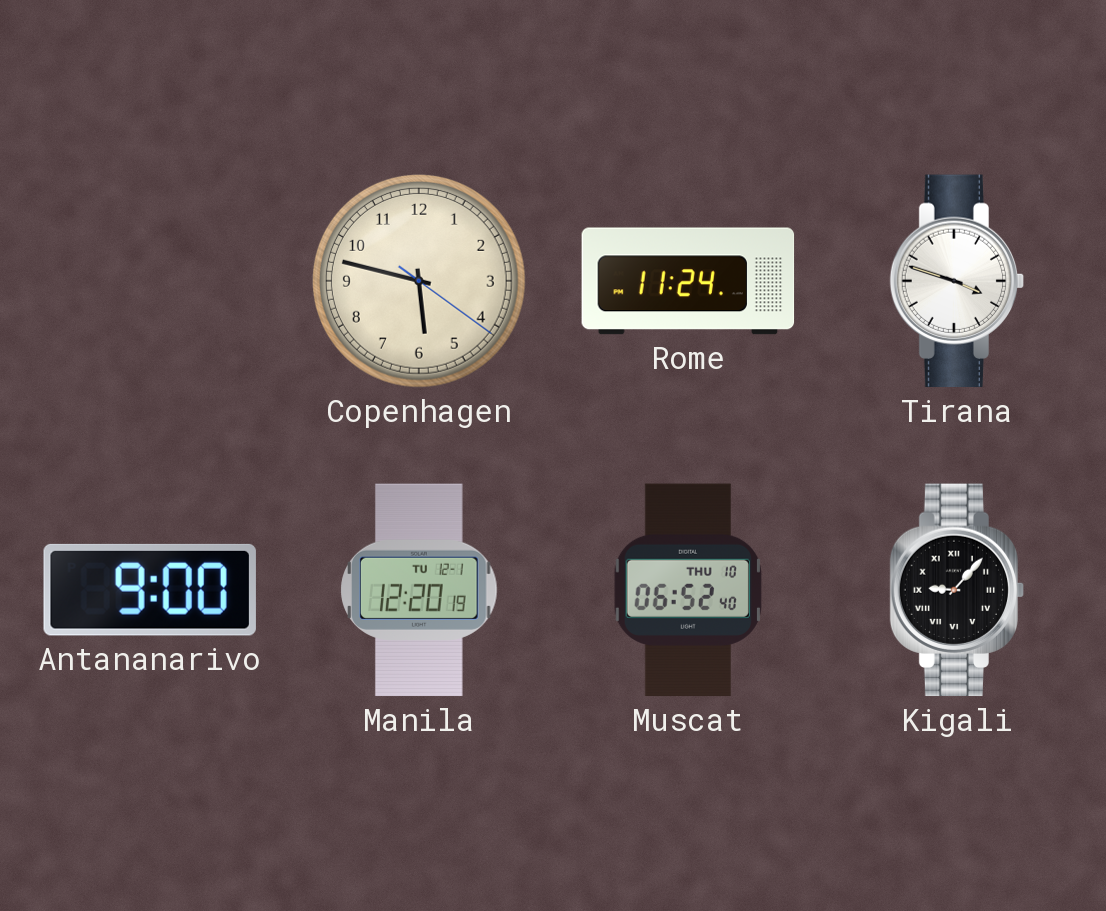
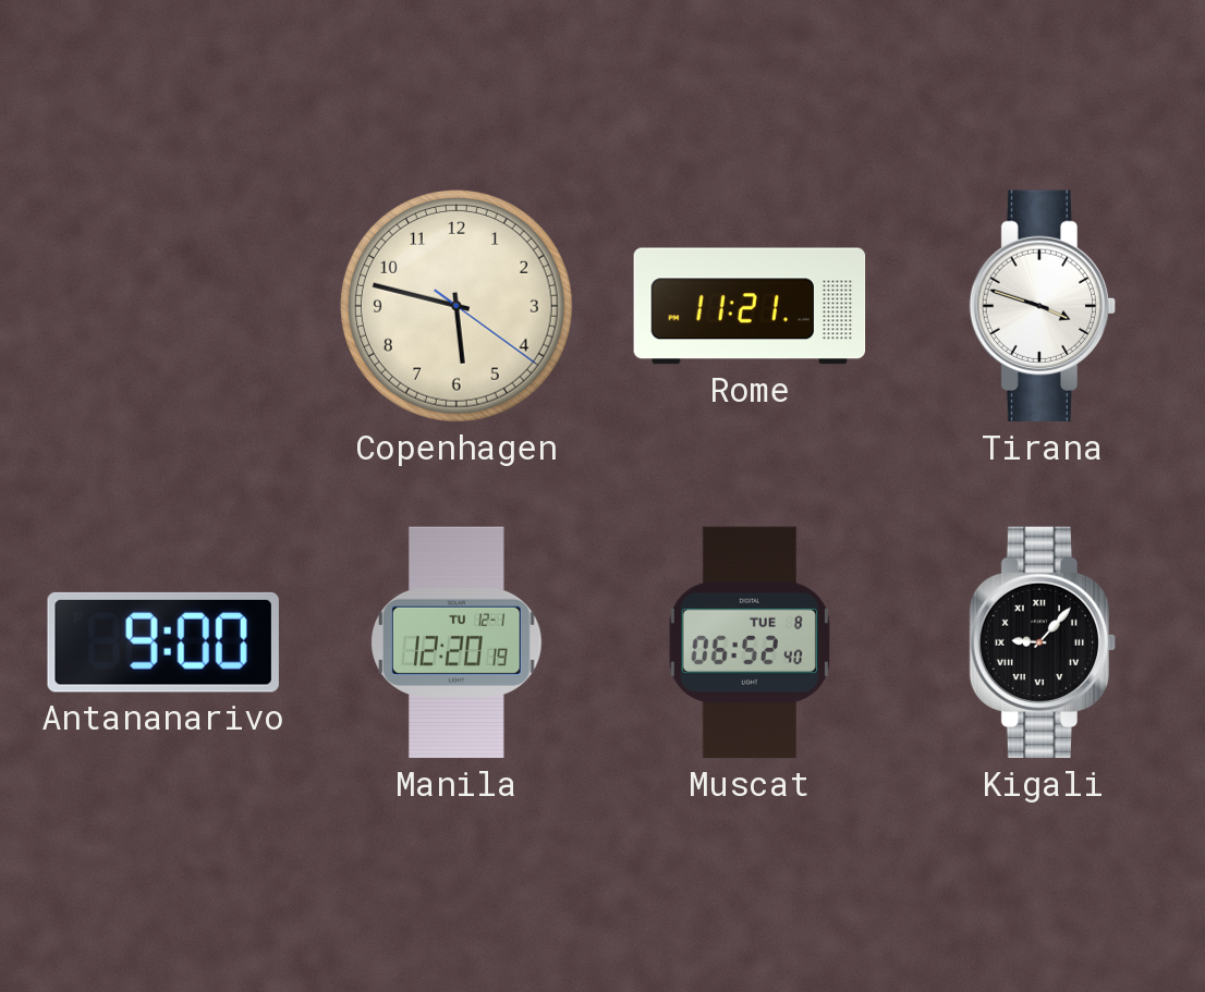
Rome: 11:24 -> 11:21
Muscat date: THU 10 -> TUE 8
